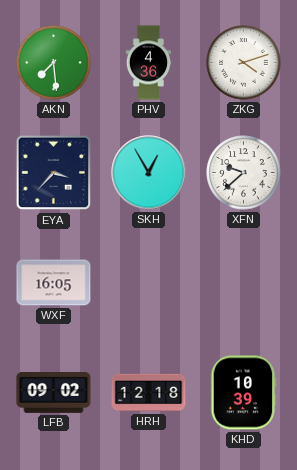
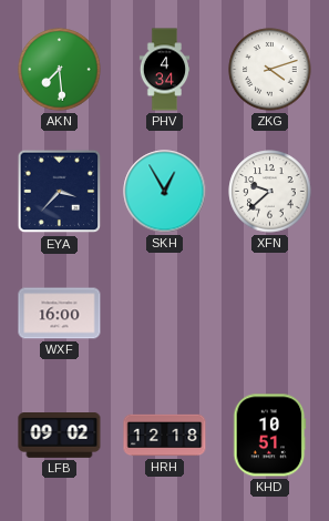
PHV: 4:36 -> 4:34
WXF: 16:05 -> 16:00
KHD: 10:39 -> 10:51
